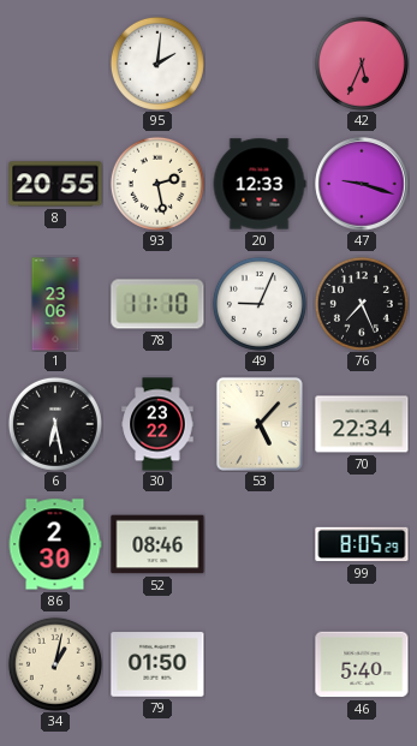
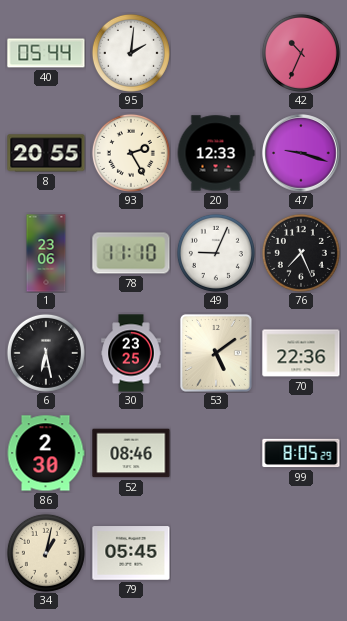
40: none -> 05:44
42: 5:34 -> 10:34
93: 2:28 -> 2:25
30: 23:22 -> 23:25
53: 5:07 -> 5:09
70: 22:34 -> 22:36
79: 01:50 -> 05:45
46: 5:40 -> none
